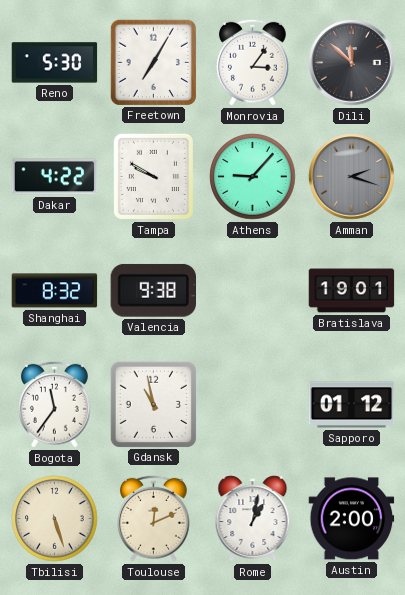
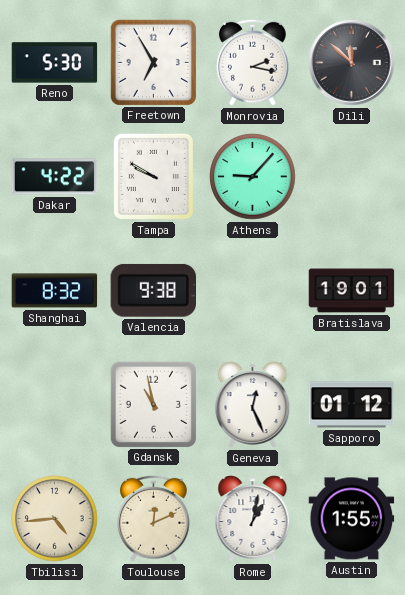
Freetown: 7:05 -> 6:55
Monrovia: 3:06 -> 2:17
Amman: 2:18 -> none
Bogota: 11:36 -> none
Geneva: none -> 12:26
Tbilisi: 5:27 -> 4:44
Austin: 2:00 -> 1:55
